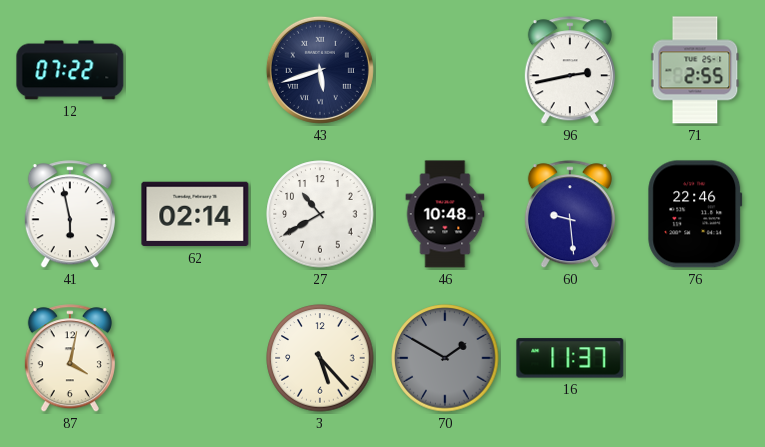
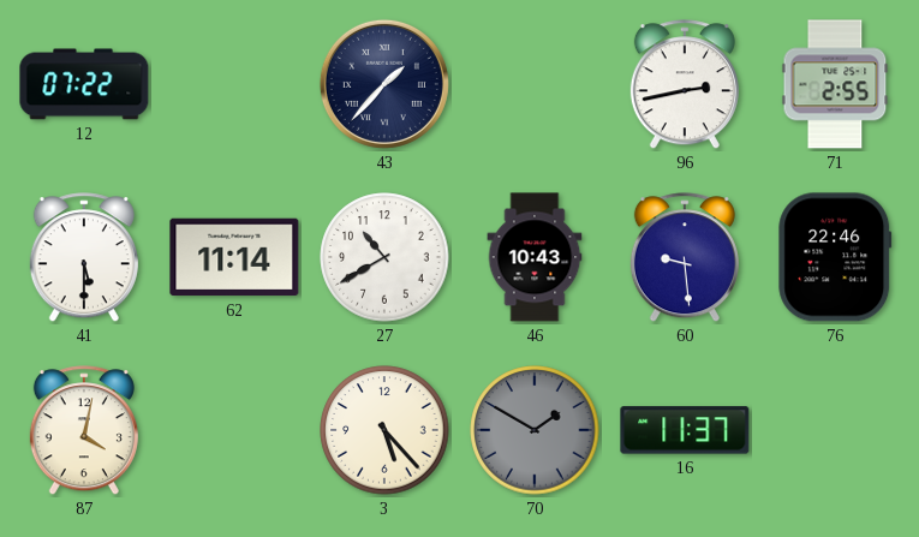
43: 5:42 -> 1:37
41: 5:58 -> 5:30
62: 02:14 -> 11:14
46: 10:48 -> 10:43
